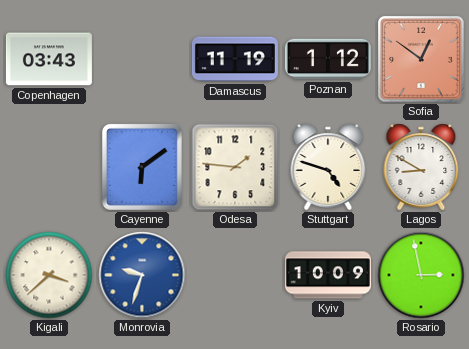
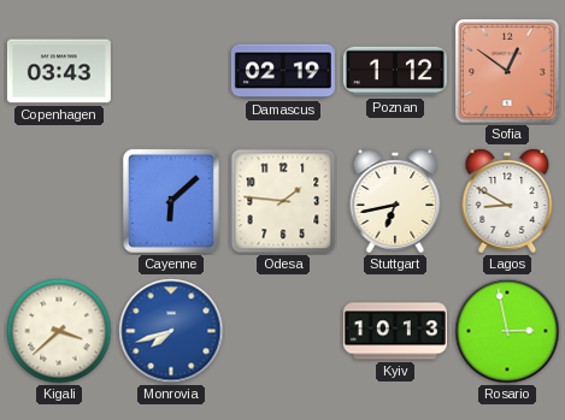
Damascus: 11:19 -> 02:19
Cayenne: 6:09 -> 6:08
Stuttgart: 4:48 -> 6:43
Monrovia: 9:33 -> 7:42
Kyiv: 10:09 -> 10:13
